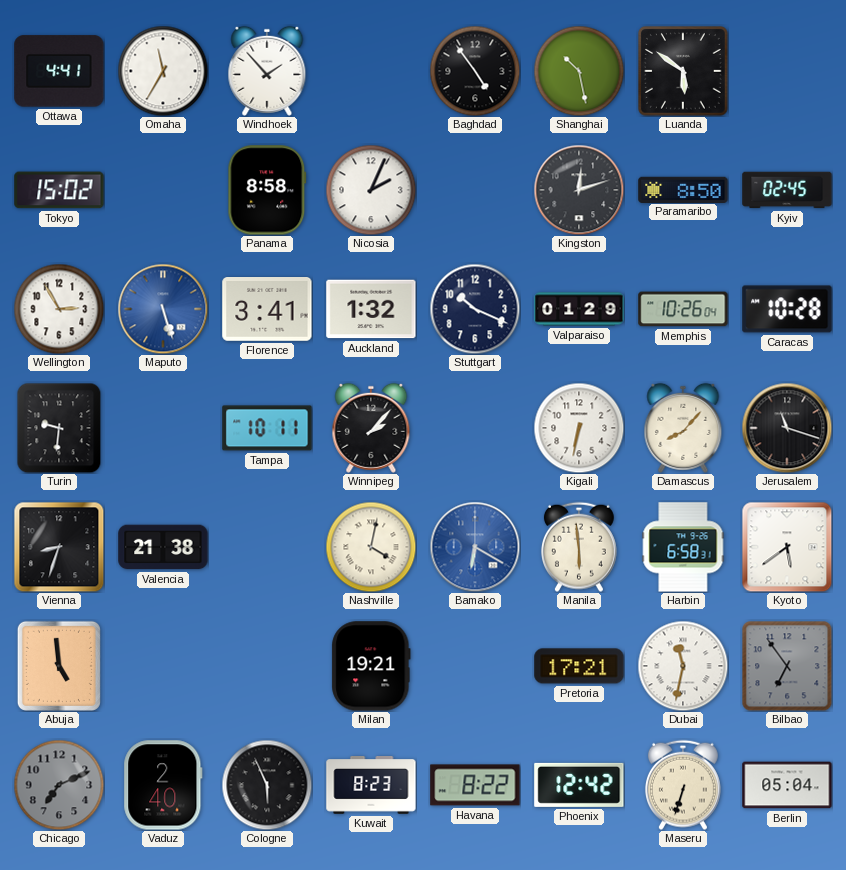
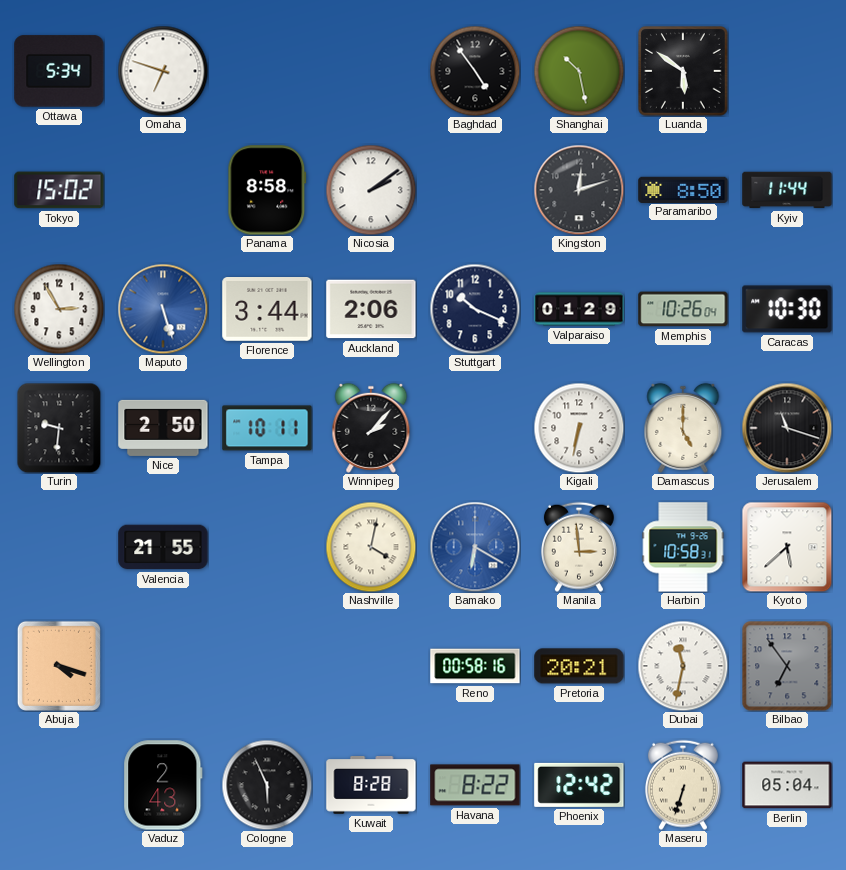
Ottawa: 4:41 -> 5:34
Omaha: 11:35 -> 6:48
Windhoek: 1:53 -> none
Nicosia: 2:04 -> 2:09
Kyiv: 02:45 -> 11:44
Florence: 3:41 -> 3:44
Auckland: 1:32 -> 2:06
Caracas: 10:28 -> 10:30
Nice: none -> 2:50
Damascus: 8:07 -> 5:00
Vienna: 8:33 -> none
Valencia: 21:38 -> 21:55
Manila: 5:59 -> 2:59
Harbin: 6:58 -> 10:58
Kyoto: 5:39 -> 5:38
Abuja: 4:59 -> 4:18
Milan: 19:21 -> none
Reno: none -> 00:58
Pretoria: 17:21 -> 20:21
Chicago: 7:11 -> none
Vaduz: 2:40 -> 2:43
Kuwait: 8:23 -> 8:28
